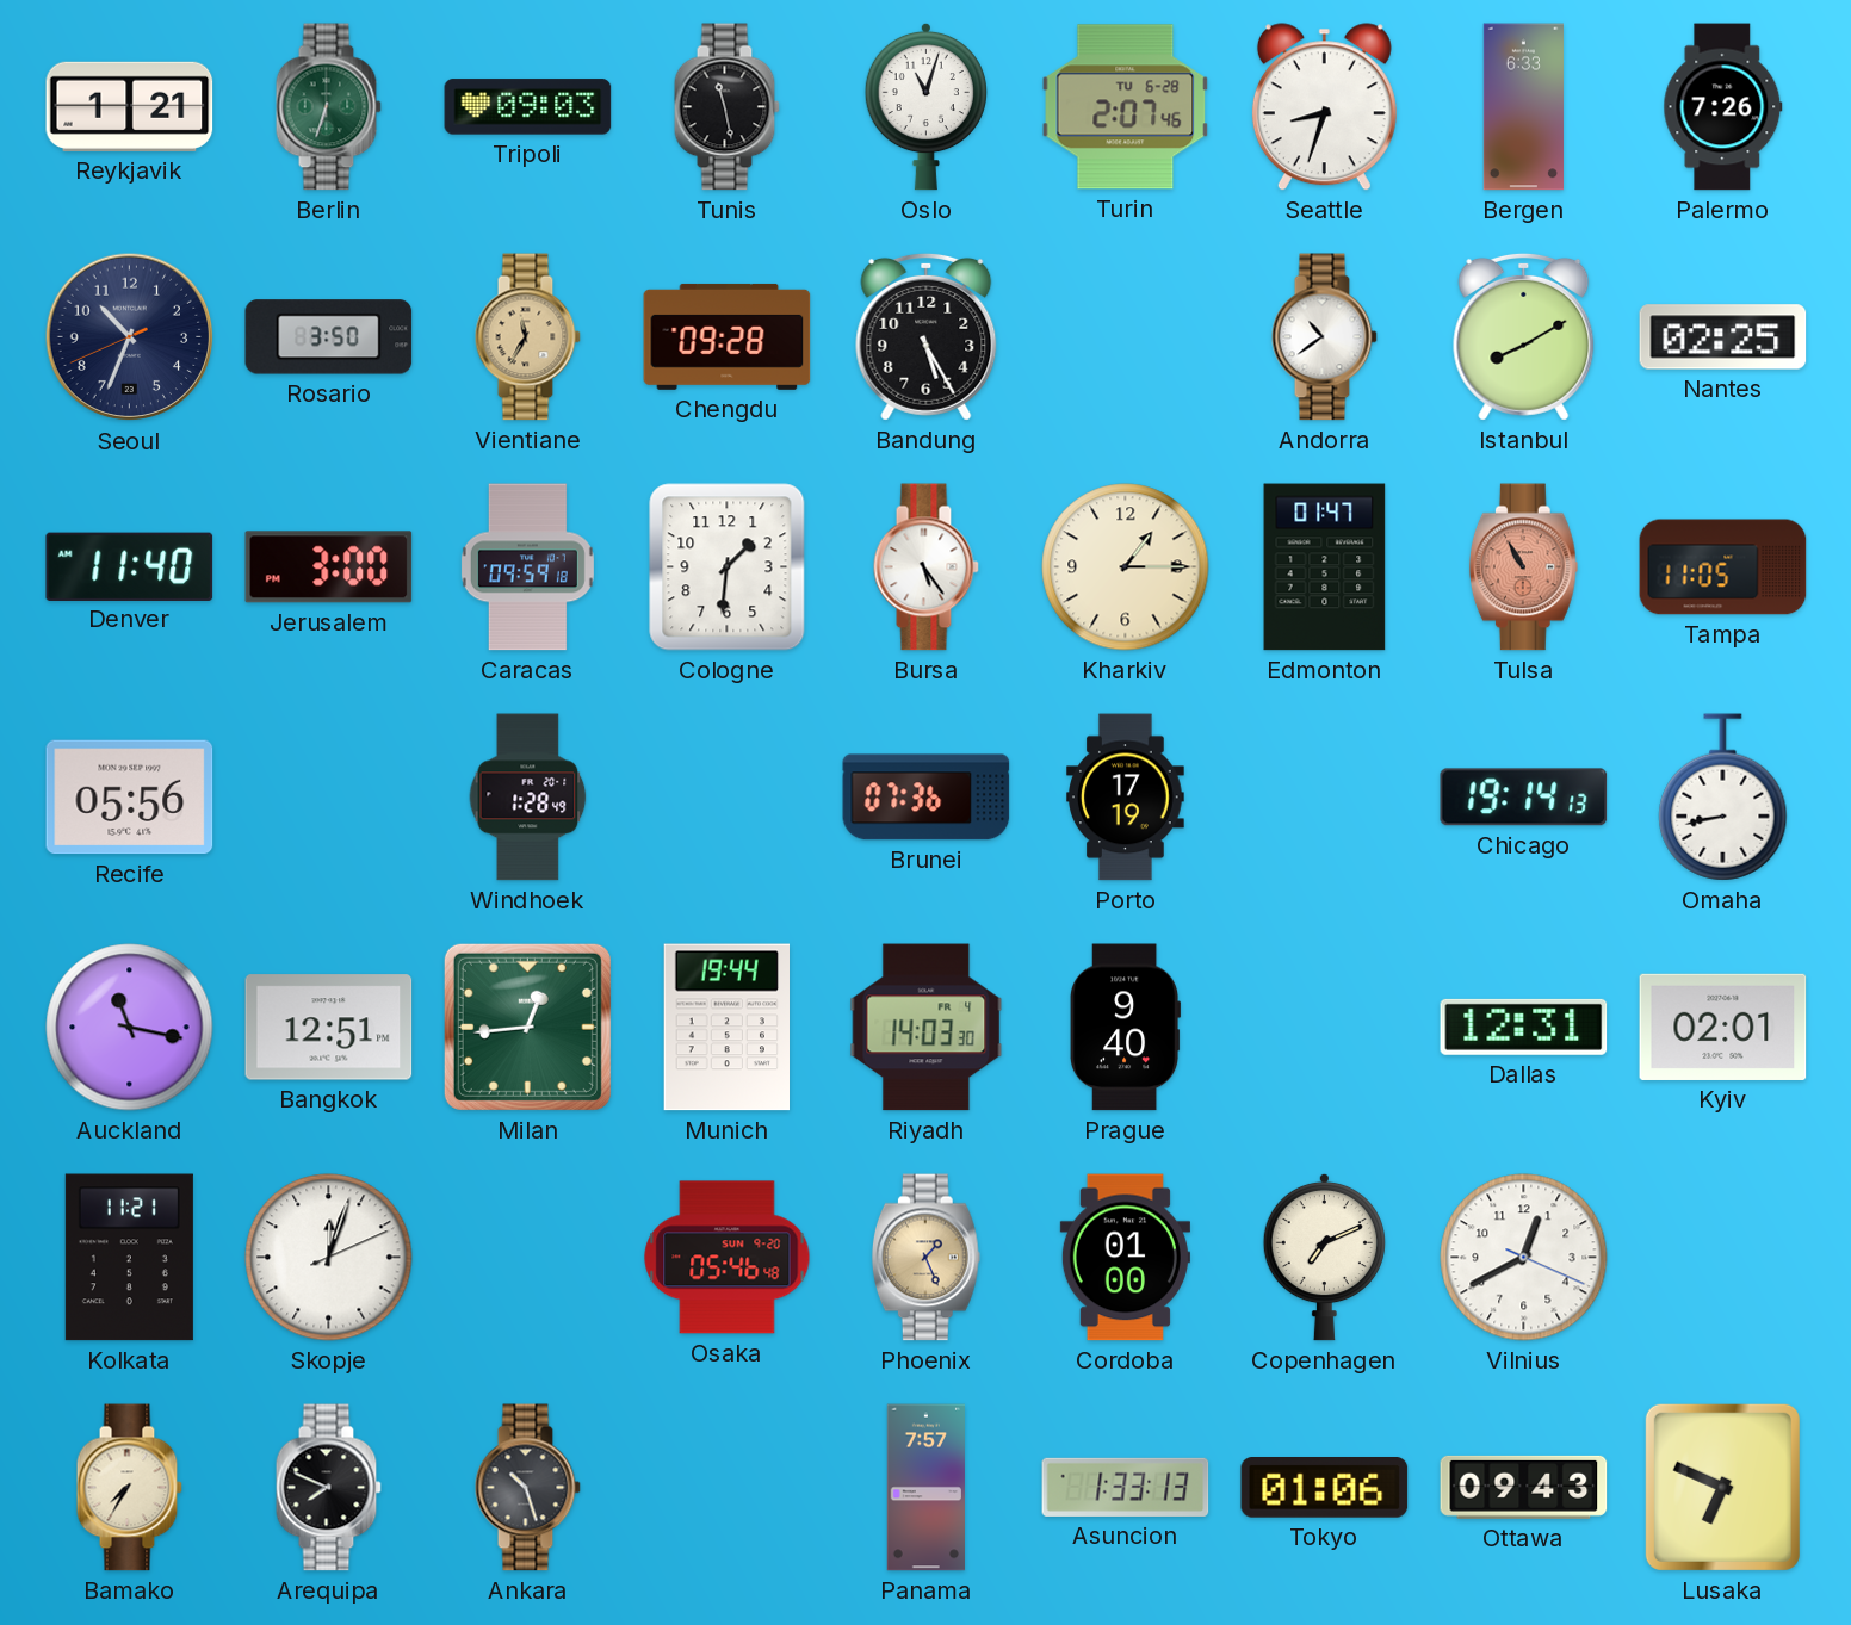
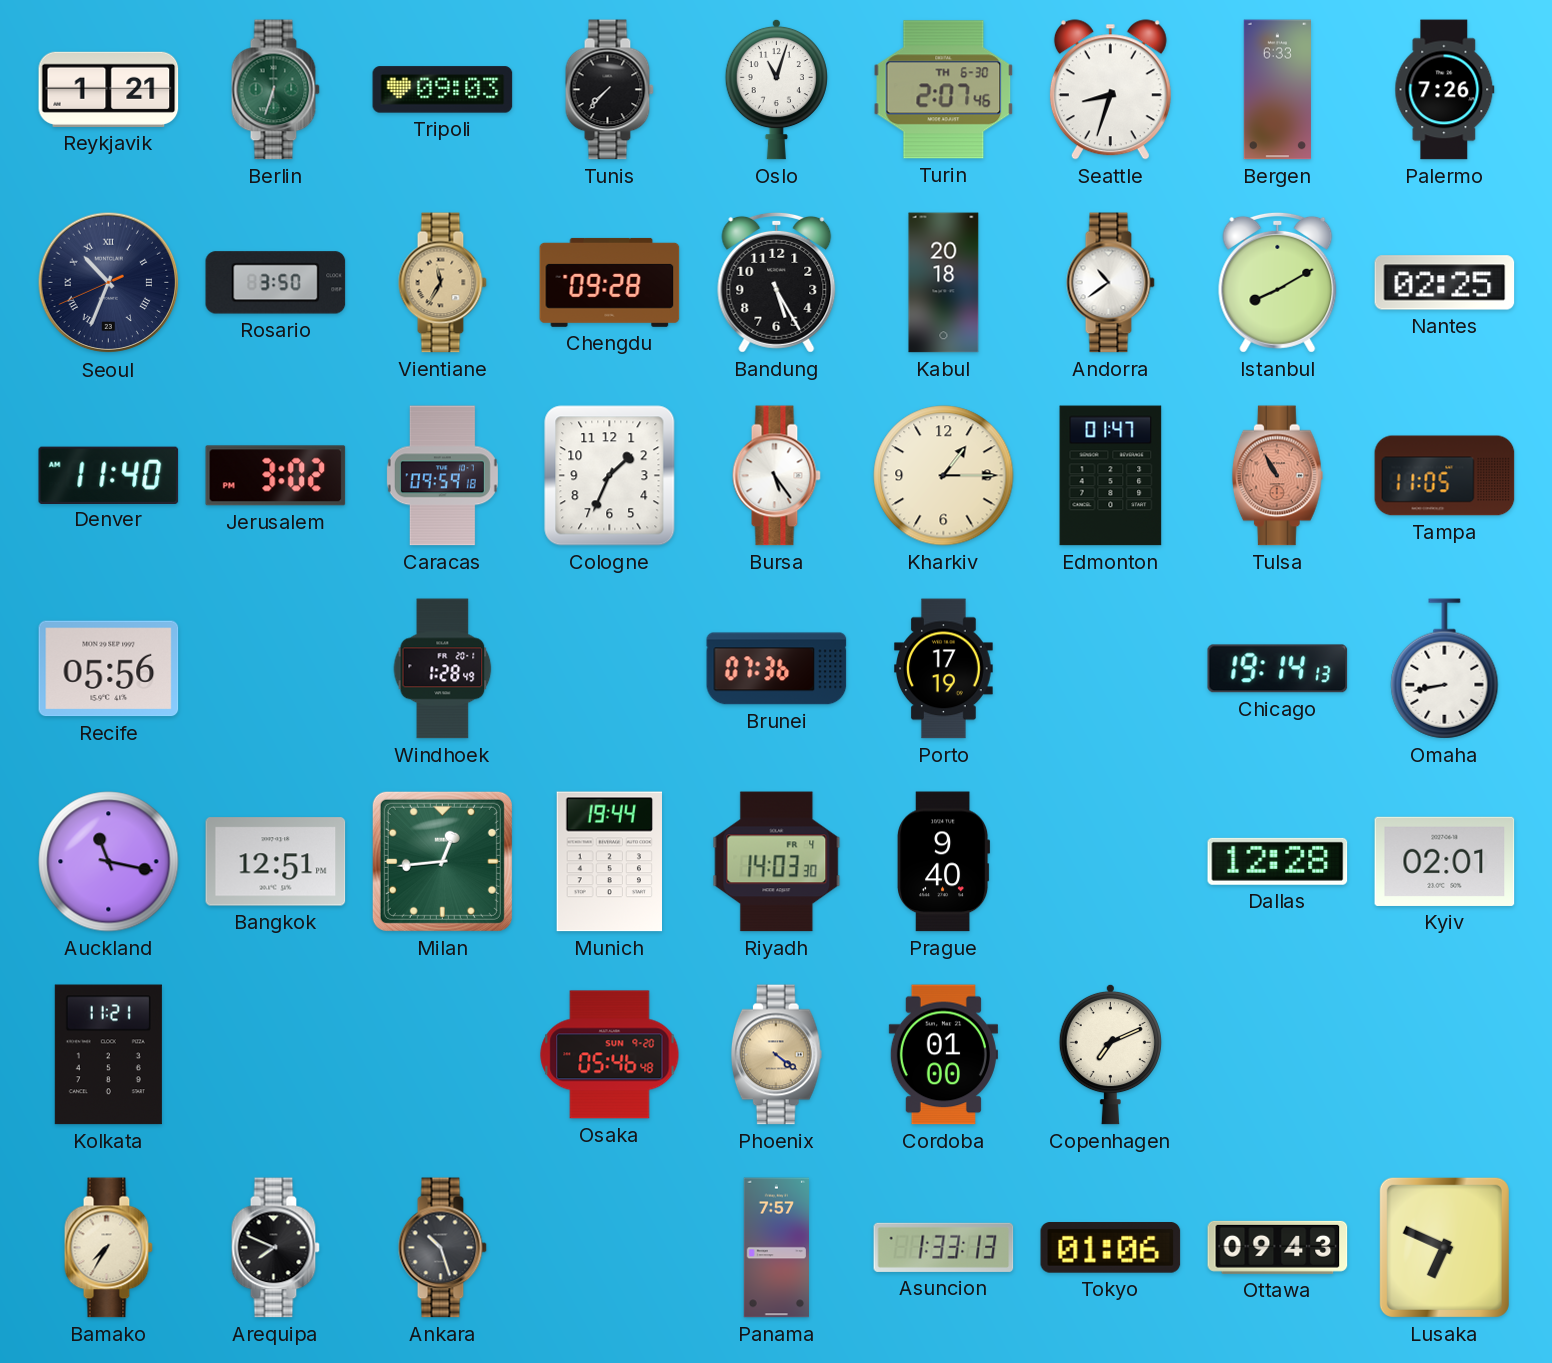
Tunis: 11:28 -> 7:37
Turin date: TU 6-28 -> TH 6-30
Seoul numerals: Arabic -> Roman
Kabul: none -> 20:18
Jerusalem: 3:00 -> 3:02
Cologne: 1:31 -> 1:34
Dallas: 12:31 -> 12:28
Skopje: 12:03 -> none
Phoenix: 1:26 -> 4:21
Vilnius: 12:40 -> none
